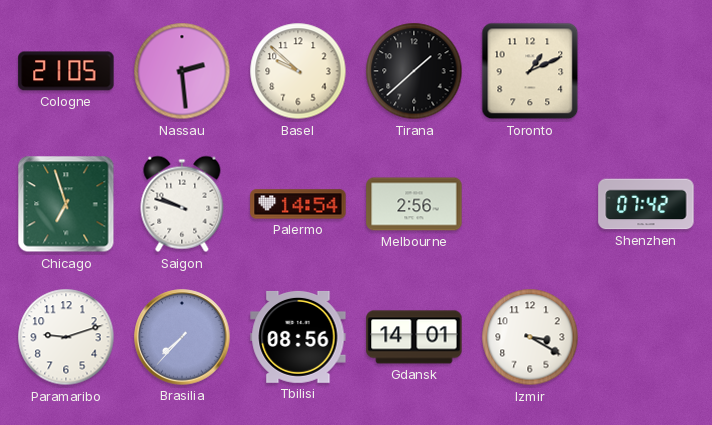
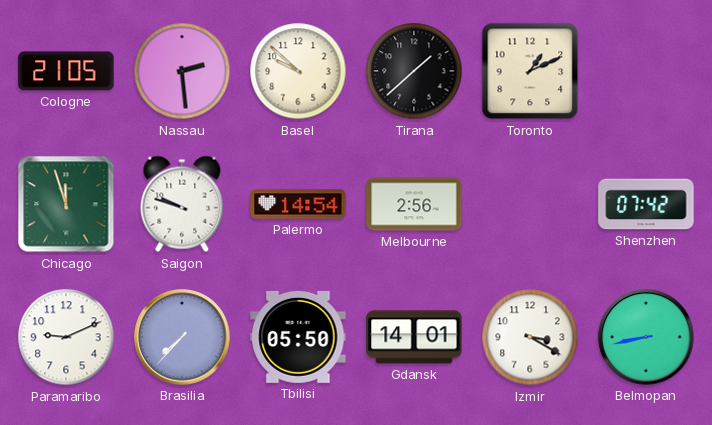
Chicago: 6:57 -> 11:57
Paramaribo: 9:12 -> 9:11
Tbilisi: 08:56 -> 05:50
Belmopan: none -> 8:43
